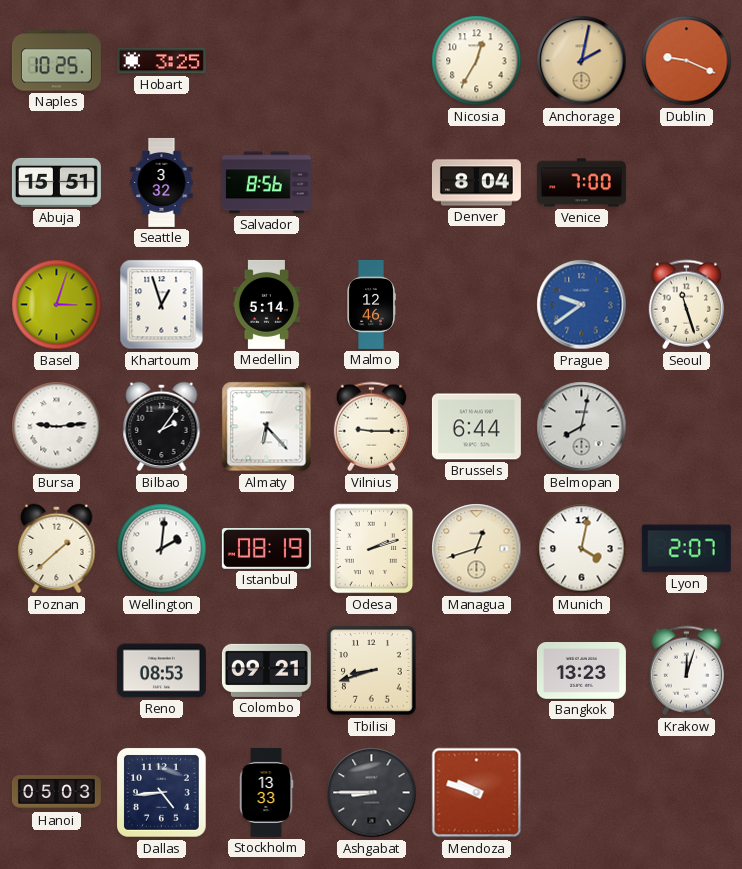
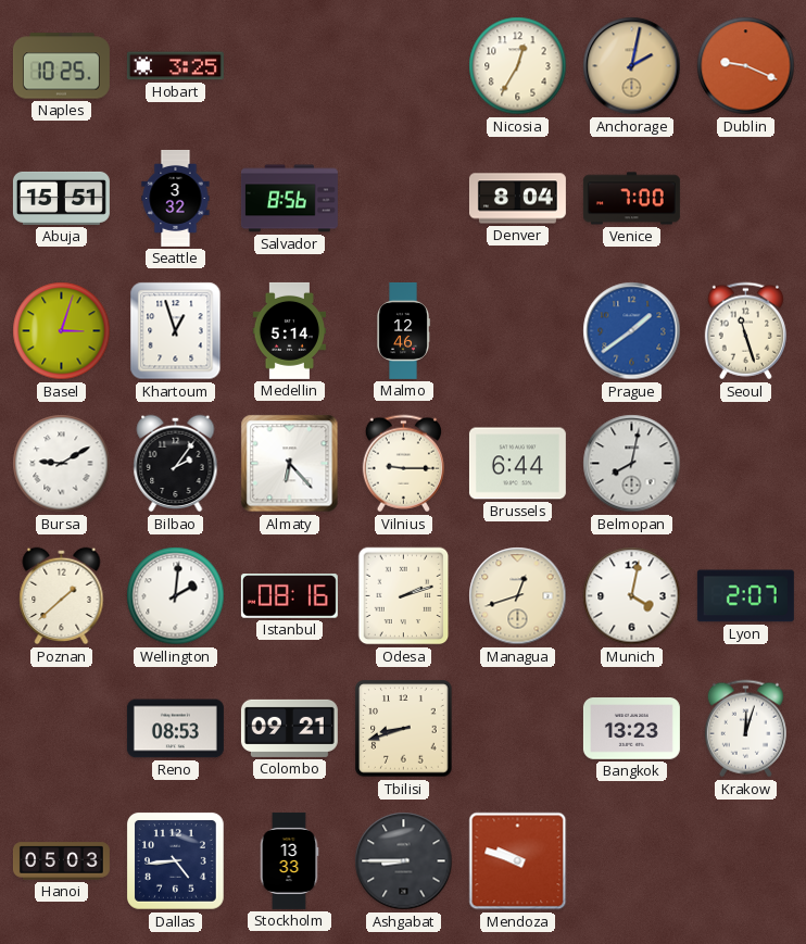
Prague: 9:39 -> 1:39
Bursa: 9:14 -> 9:10
Istanbul: 08:19 -> 08:16
